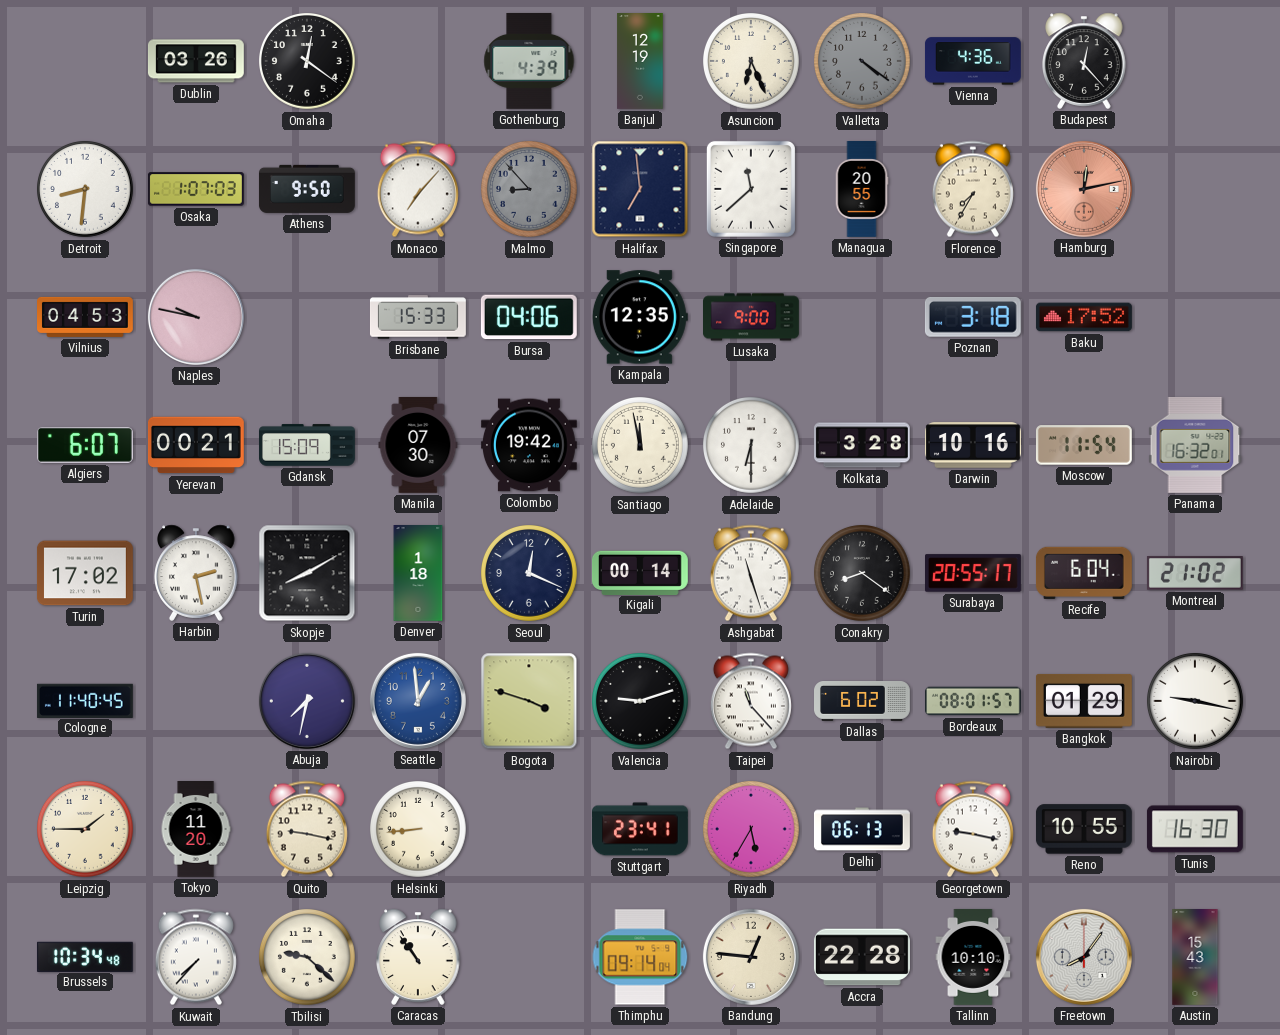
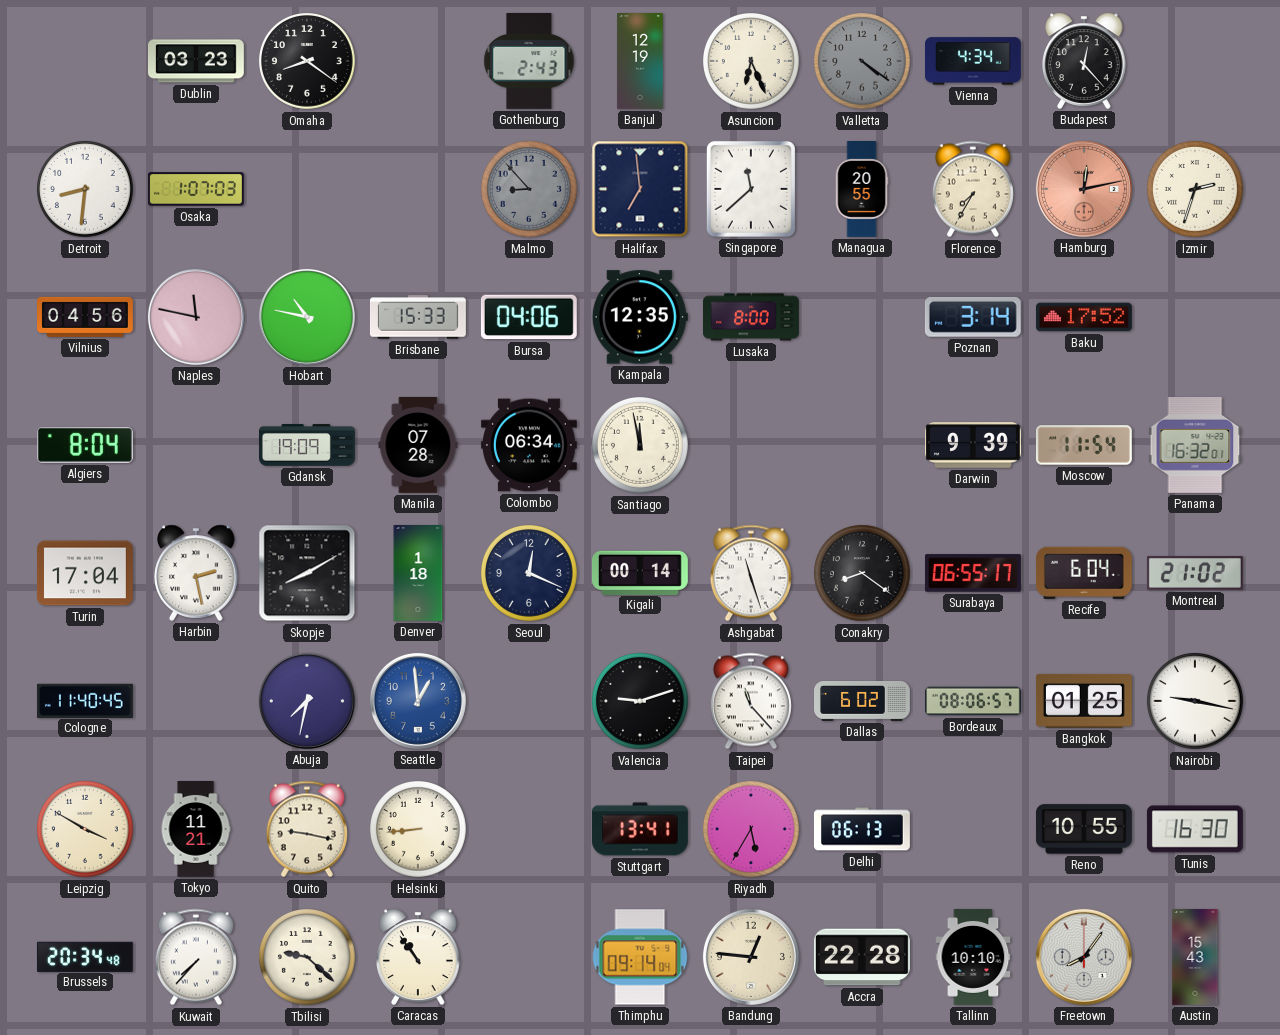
Dublin: 03:26 -> 03:23
Omaha: 12:21 -> 8:21
Gothenburg: 4:39 -> 2:43
Vienna: 4:36 -> 4:34
Athens: 9:50 -> none
Monaco: 7:07 -> none
Izmir: none -> 2:33
Vilnius: 04:53 -> 04:56
Naples: 9:47 -> 11:47
Hobart: none -> 10:47
Lusaka: 9:00 -> 8:00
Poznan: 3:18 -> 3:14
Algiers: 6:07 -> 8:04
Yerevan: 00:21 -> none
Gdansk: 15:09 -> 19:09
Manila: 07:30 -> 07:28
Colombo: 19:42 -> 06:34
Adelaide: 6:30 -> none
Kolkata: 3:28 -> none
Darwin: 10:16 -> 9:39
Turin: 17:02 -> 17:04
Surabaya: 20:55 -> 06:55
Bogota: 3:48 -> none
Bordeaux: 08:01 -> 08:06
Bangkok: 01:29 -> 01:25
Leipzig: 1:45 -> 3:50
Tokyo: 11:20 -> 11:21
Stuttgart: 23:41 -> 13:41
Georgetown: 9:17 -> none
Brussels: 10:34 -> 20:34
